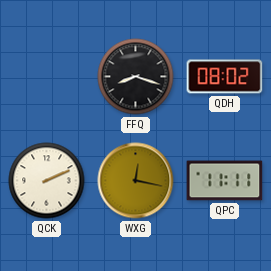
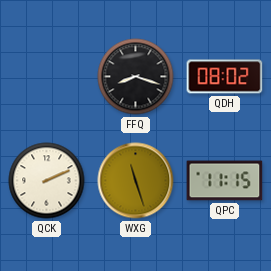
WXG: 12:17 -> 11:27
QPC: 11:11 -> 11:15
